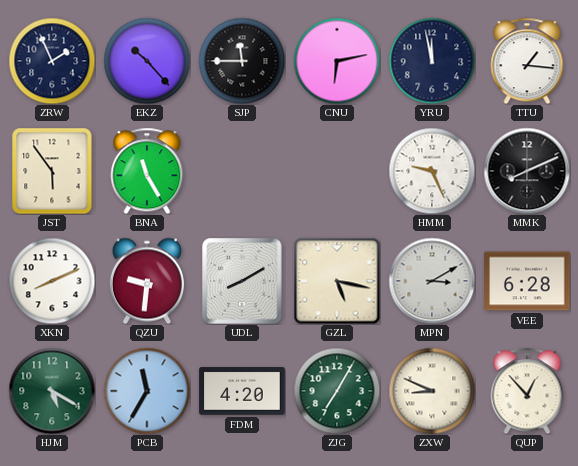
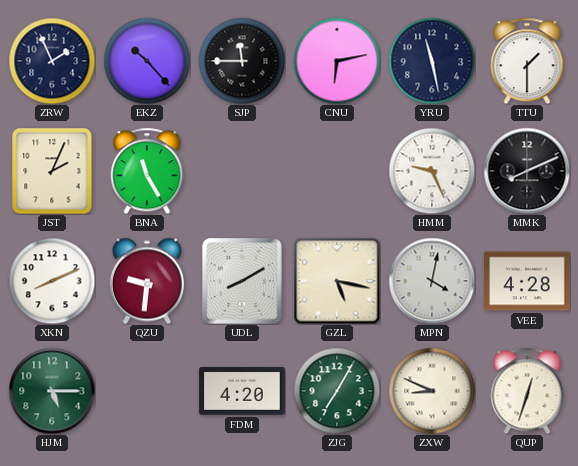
YRU: 11:58 -> 11:28
TTU: 1:16 -> 1:30
JST: 5:54 -> 2:04
MPN: 3:10 -> 4:02
VEE: 6:28 -> 4:28
HJM: 5:20 -> 5:15
PCB: 11:35 -> none
QUP: 12:53 -> 12:33
